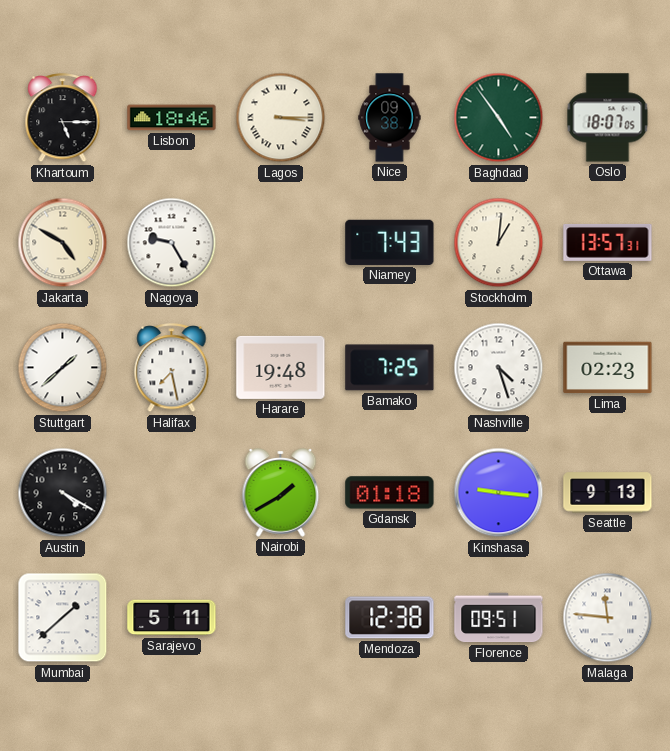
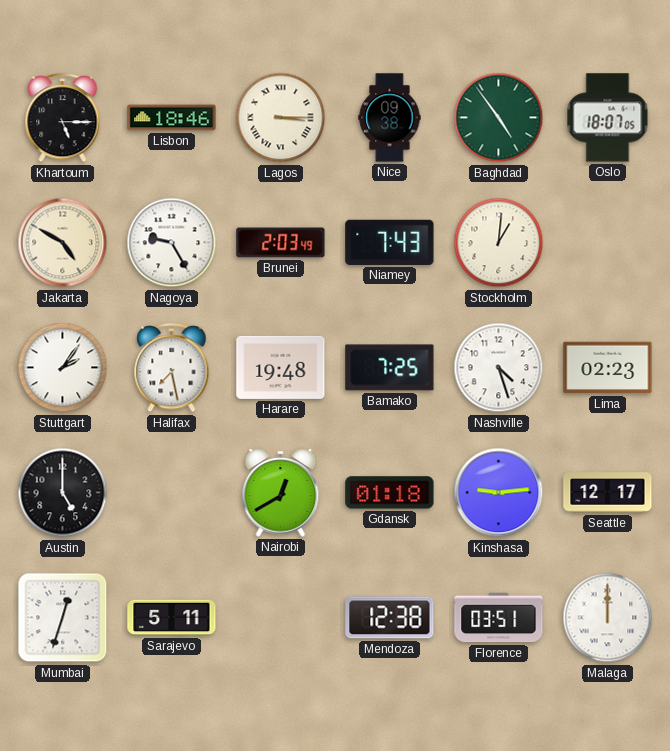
Brunei: none -> 2:03
Ottawa: 13:57 -> none
Stuttgart: 1:38 -> 2:06
Austin: 4:20 -> 5:00
Nairobi: 1:40 -> 12:40
Kinshasa: 9:16 -> 9:14
Seattle: 9:13 -> 12:17
Mumbai: 1:38 -> 12:33
Florence: 09:51 -> 03:51
Malaga: 11:46 -> 12:00
